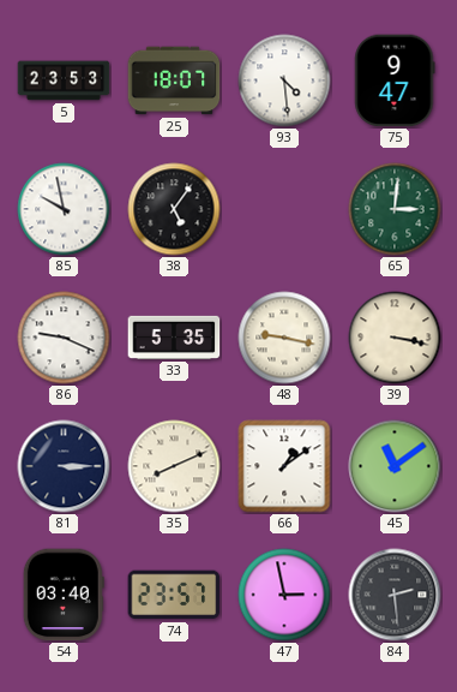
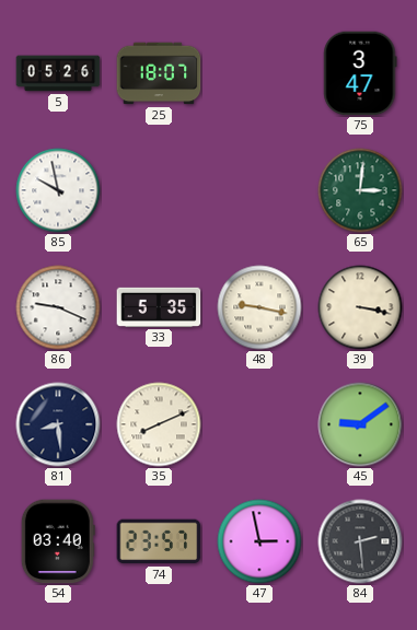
5: 23:53 -> 05:26
93: 4:29 -> none
75: 9:47 -> 3:47
38: 5:06 -> none
81: 3:15 -> 8:29
66: 1:09 -> none
45: 11:09 -> 9:09
